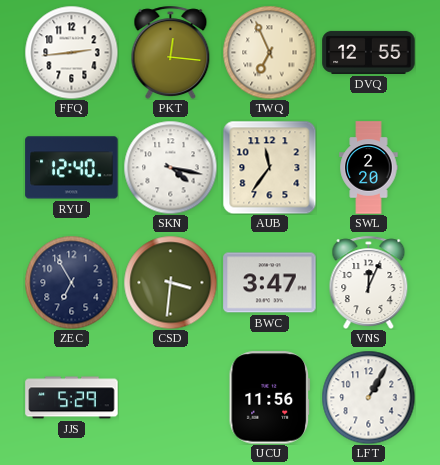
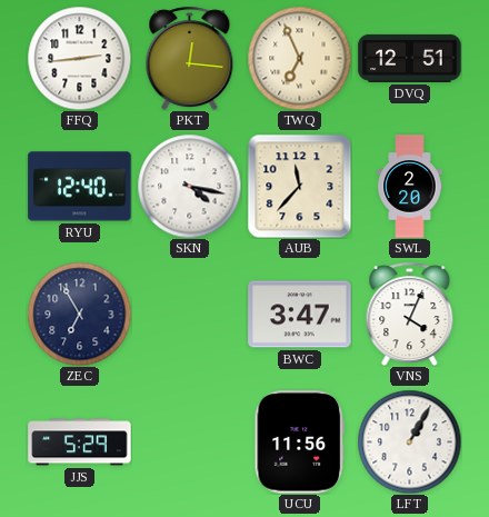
DVQ: 12:55 -> 12:51
AUB: 11:36 -> 11:37
CSD: 3:31 -> none
VNS: 12:04 -> 4:04
